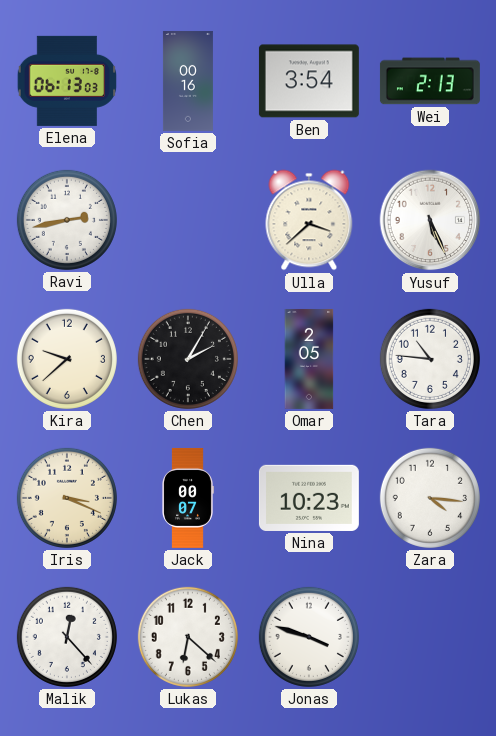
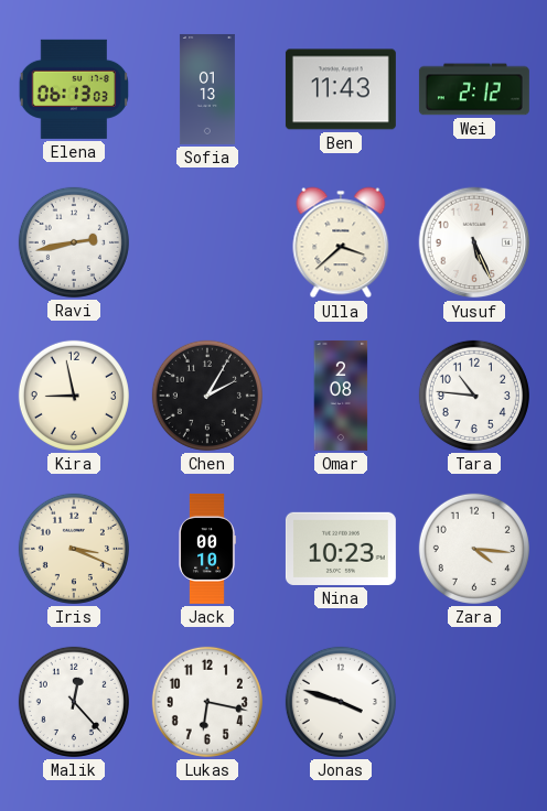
Sofia: 00:16 -> 01:13
Ben: 3:54 -> 11:43
Wei: 2:13 -> 2:12
Kira: 9:38 -> 8:58
Omar: 2:05 -> 2:08
Jack: 00:07 -> 00:10
Lukas: 6:22 -> 6:17
